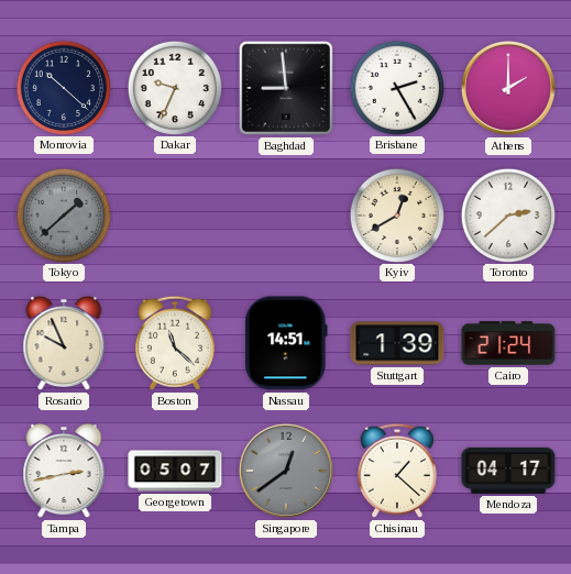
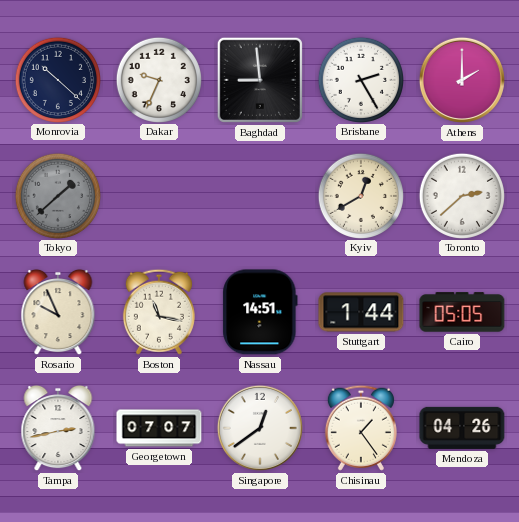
Boston: 11:22 -> 11:17
Stuttgart: 1:39 -> 1:44
Cairo: 21:24 -> 05:05
Georgetown: 05:07 -> 07:07
Singapore dial: grey -> white
Chisinau: 1:22 -> 1:24
Mendoza: 04:17 -> 04:26
